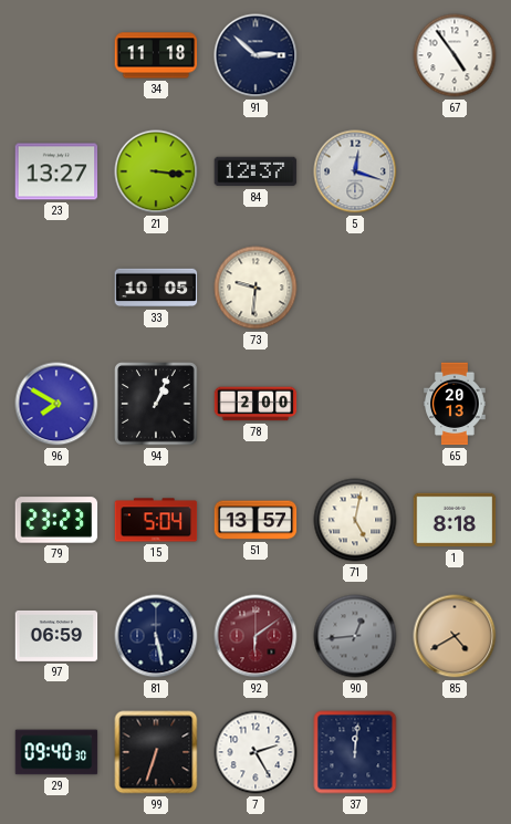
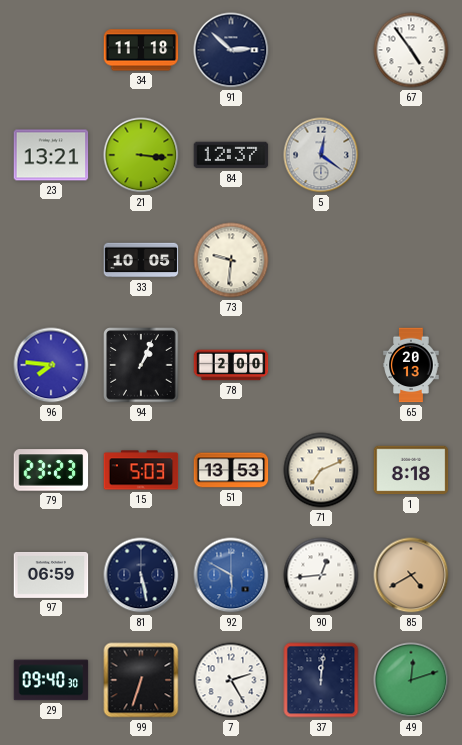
23: 13:27 -> 13:21
5: 12:18 -> 12:21
96: 7:50 -> 7:46
15: 5:04 -> 5:03
51: 13:57 -> 13:53
71: 5:02 -> 7:11
92: 6:09 -> 5:50
92 dial: burgundy -> blue
90 dial: grey -> white
49: none -> 12:12
